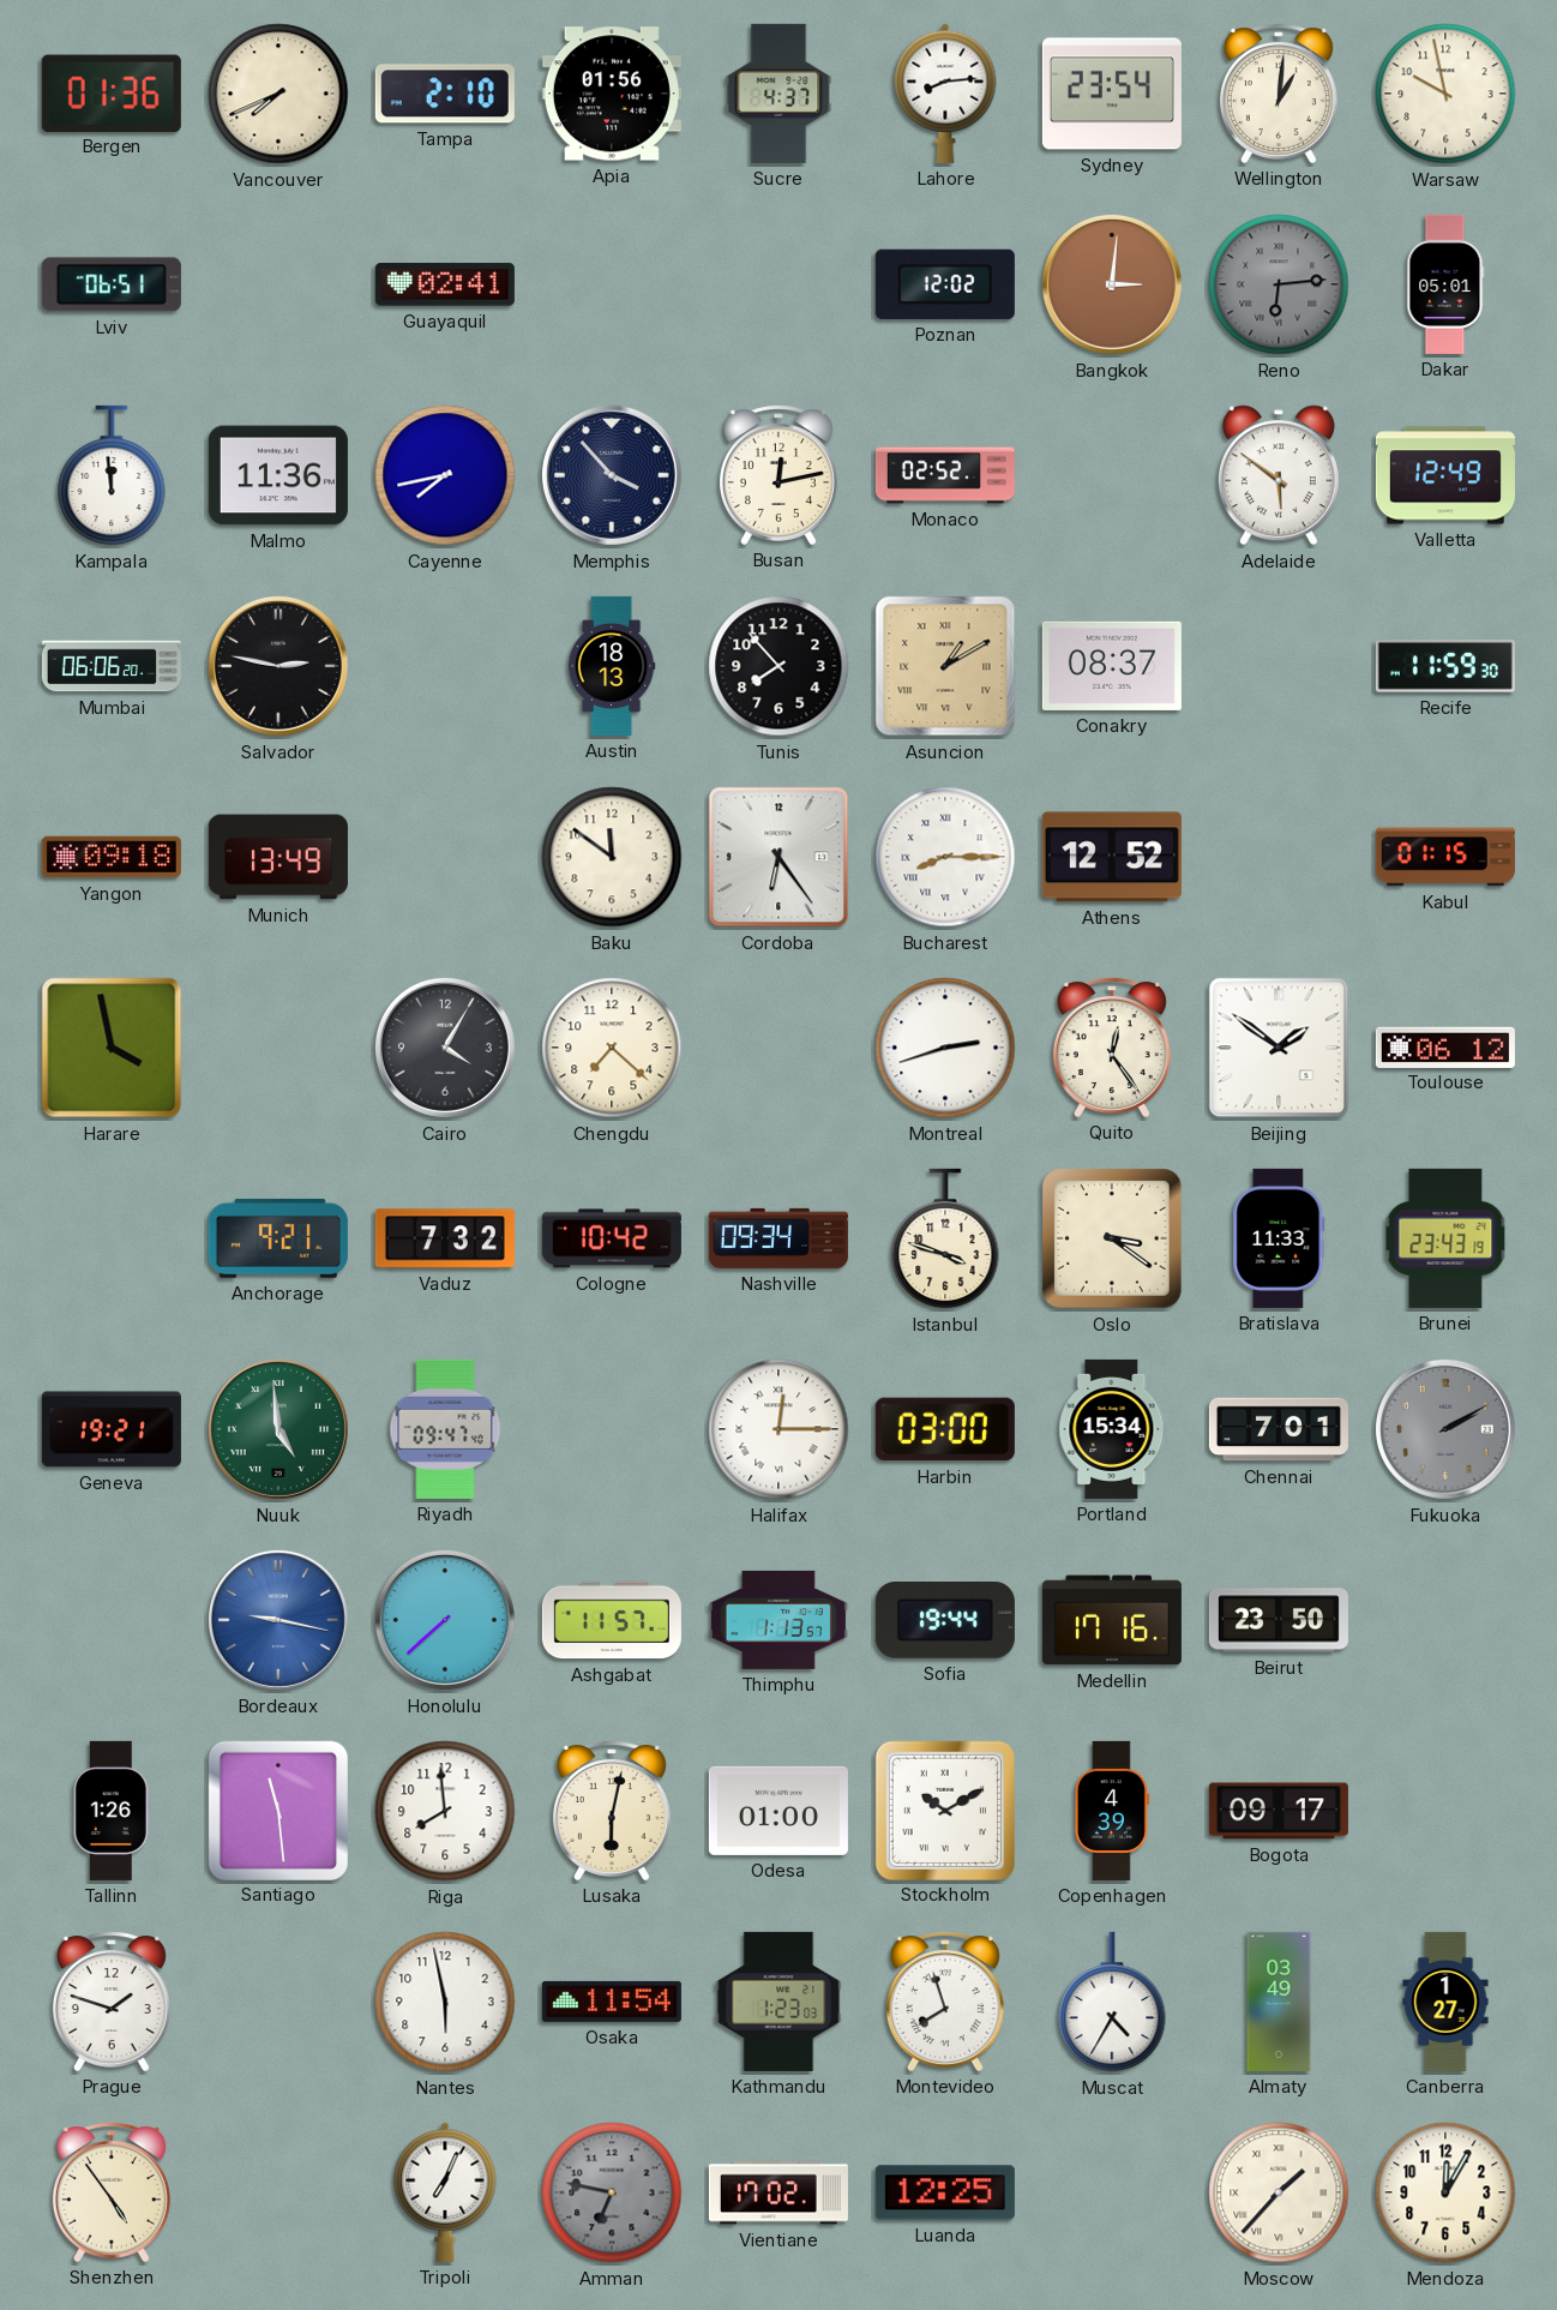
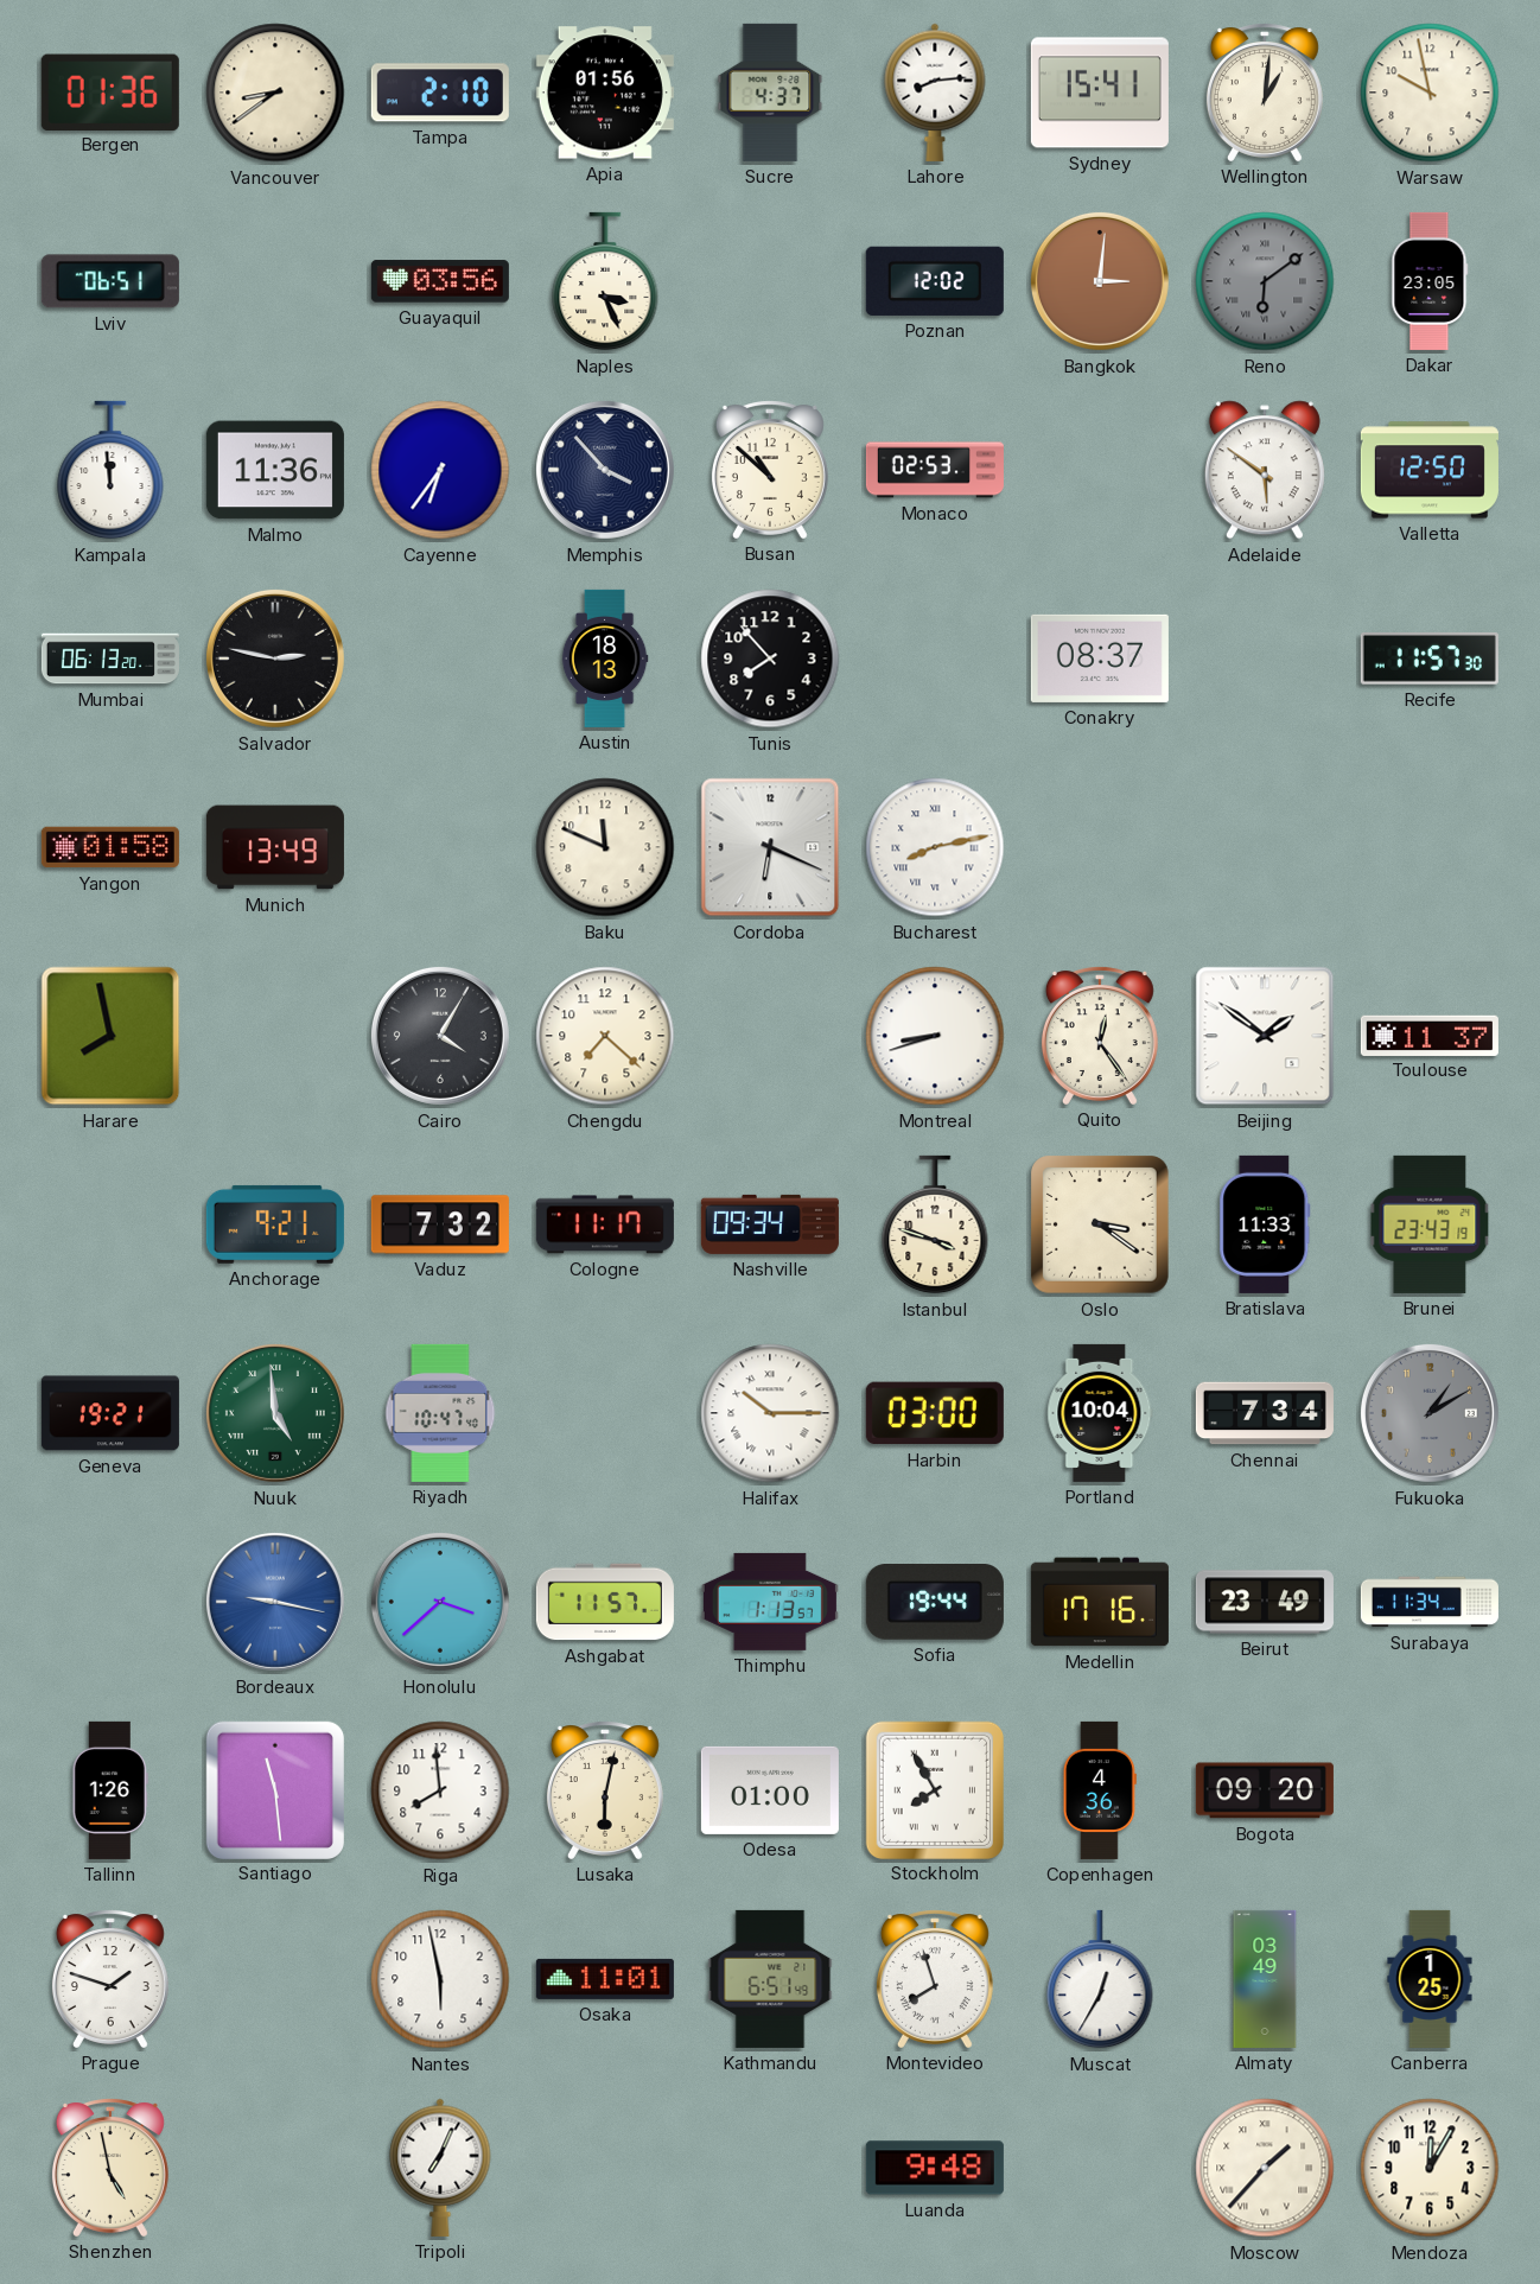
Vancouver: 7:41 -> 8:39
Sydney: 23:54 -> 15:41
Guayaquil: 02:41 -> 03:56
Naples: none -> 3:26
Reno: 6:14 -> 6:09
Dakar: 05:01 -> 23:05
Cayenne: 7:43 -> 6:36
Busan: 12:13 -> 10:52
Monaco: 02:52 -> 02:53
Valletta: 12:49 -> 12:50
Mumbai: 06:06 -> 06:13
Asuncion: 1:10 -> none
Recife: 11:59 -> 11:57
Yangon: 09:18 -> 01:58
Baku: 11:51 -> 11:49
Cordoba: 6:24 -> 6:19
Bucharest: 8:15 -> 8:13
Athens: 12:52 -> none
Kabul: 01:15 -> none
Harare: 3:58 -> 7:58
Montreal: 2:42 -> 8:42
Toulouse: 06:12 -> 11:37
Cologne: 10:42 -> 11:17
Riyadh: 09:47 -> 10:47
Halifax: 12:15 -> 10:15
Portland: 15:34 -> 10:04
Chennai: 7:01 -> 7:34
Fukuoka: 2:10 -> 1:10
Honolulu: 7:38 -> 3:38
Beirut: 23:50 -> 23:49
Surabaya: none -> 11:34
Stockholm: 10:10 -> 7:55
Copenhagen: 4:39 -> 4:36
Bogota: 09:17 -> 09:20
Osaka: 11:54 -> 11:01
Kathmandu: 1:23 -> 6:51
Muscat: 4:35 -> 12:35
Canberra: 1:27 -> 1:25
Shenzhen: 4:54 -> 4:58
Amman: 6:47 -> none
Vientiane: 17:02 -> none
Luanda: 12:25 -> 9:48
